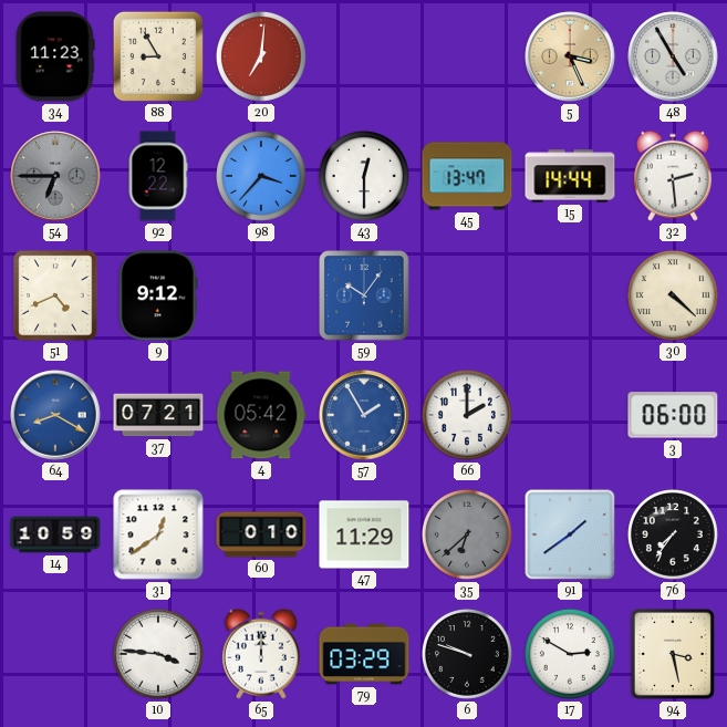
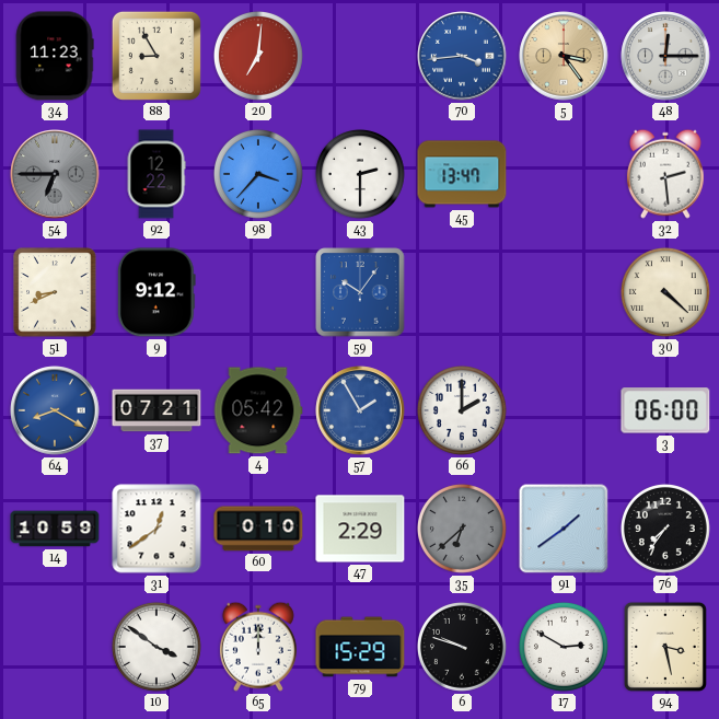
70: none -> 3:44
5: 3:26 -> 3:24
48: 4:55 -> 12:15
43: 12:30 -> 2:30
15: 14:44 -> none
51: 4:41 -> 8:41
47: 11:29 -> 2:29
10: 3:46 -> 3:51
79: 03:29 -> 15:29
